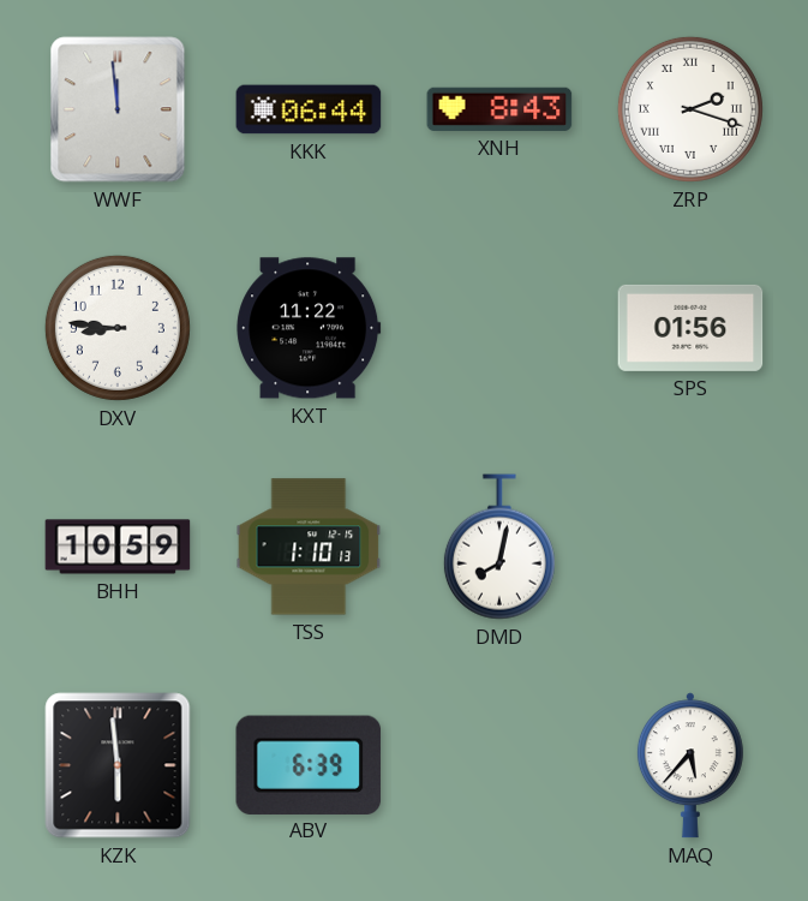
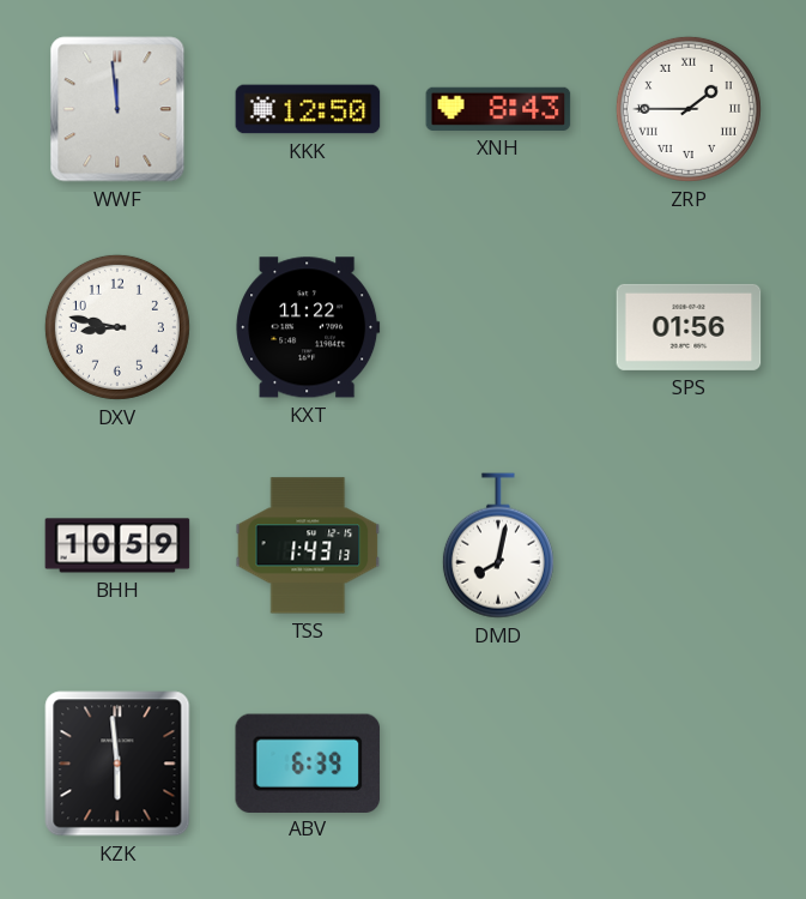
KKK: 06:44 -> 12:50
ZRP: 2:18 -> 1:45
DXV: 8:46 -> 8:47
TSS: 1:10 -> 1:43
MAQ: 5:37 -> none
